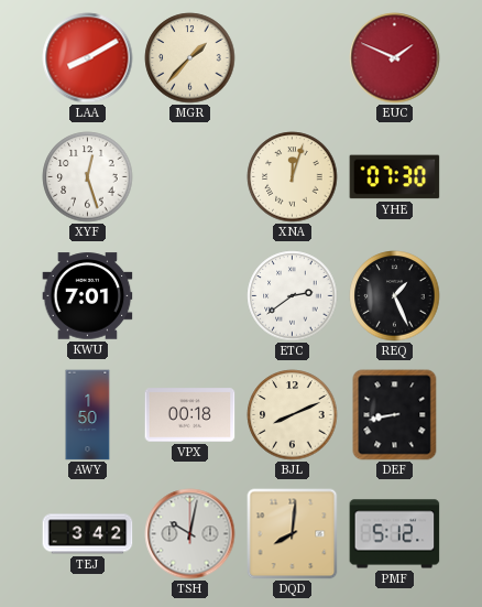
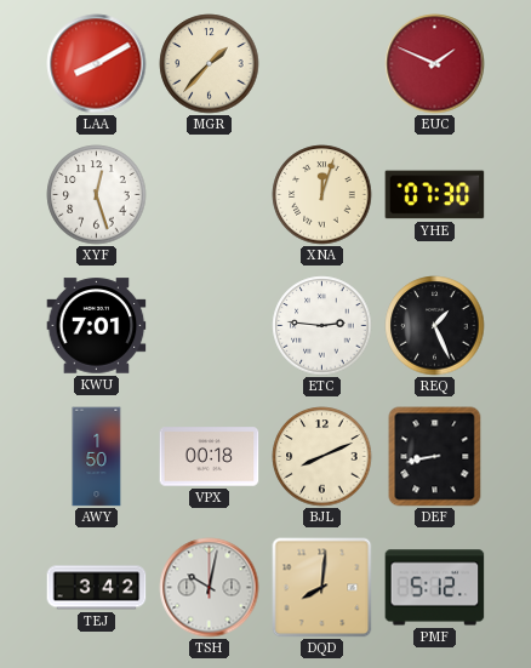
ETC: 2:39 -> 2:46
